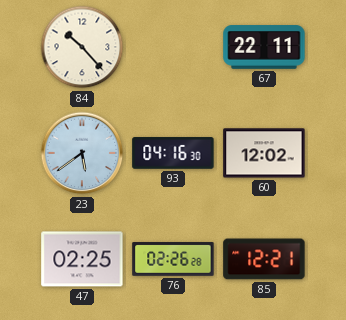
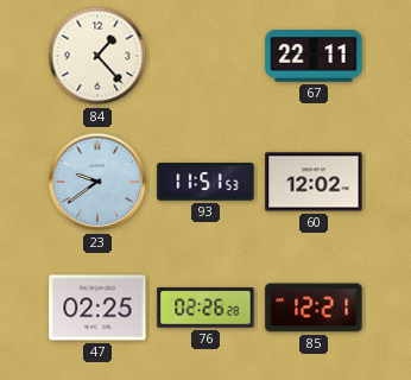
84: 10:23 -> 1:23
23: 5:39 -> 9:39
93: 04:16 -> 11:51
